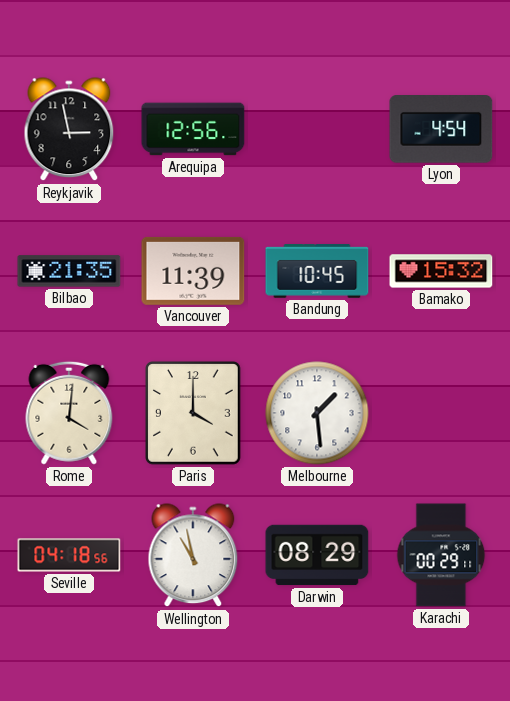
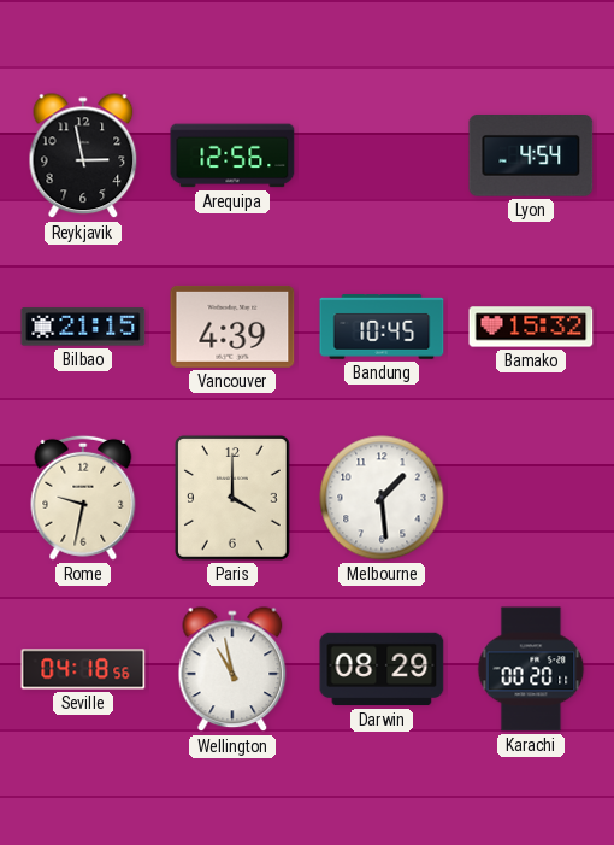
Bilbao: 21:35 -> 21:15
Vancouver: 11:39 -> 4:39
Rome: 4:01 -> 9:32
Karachi: 00:29 -> 00:20
